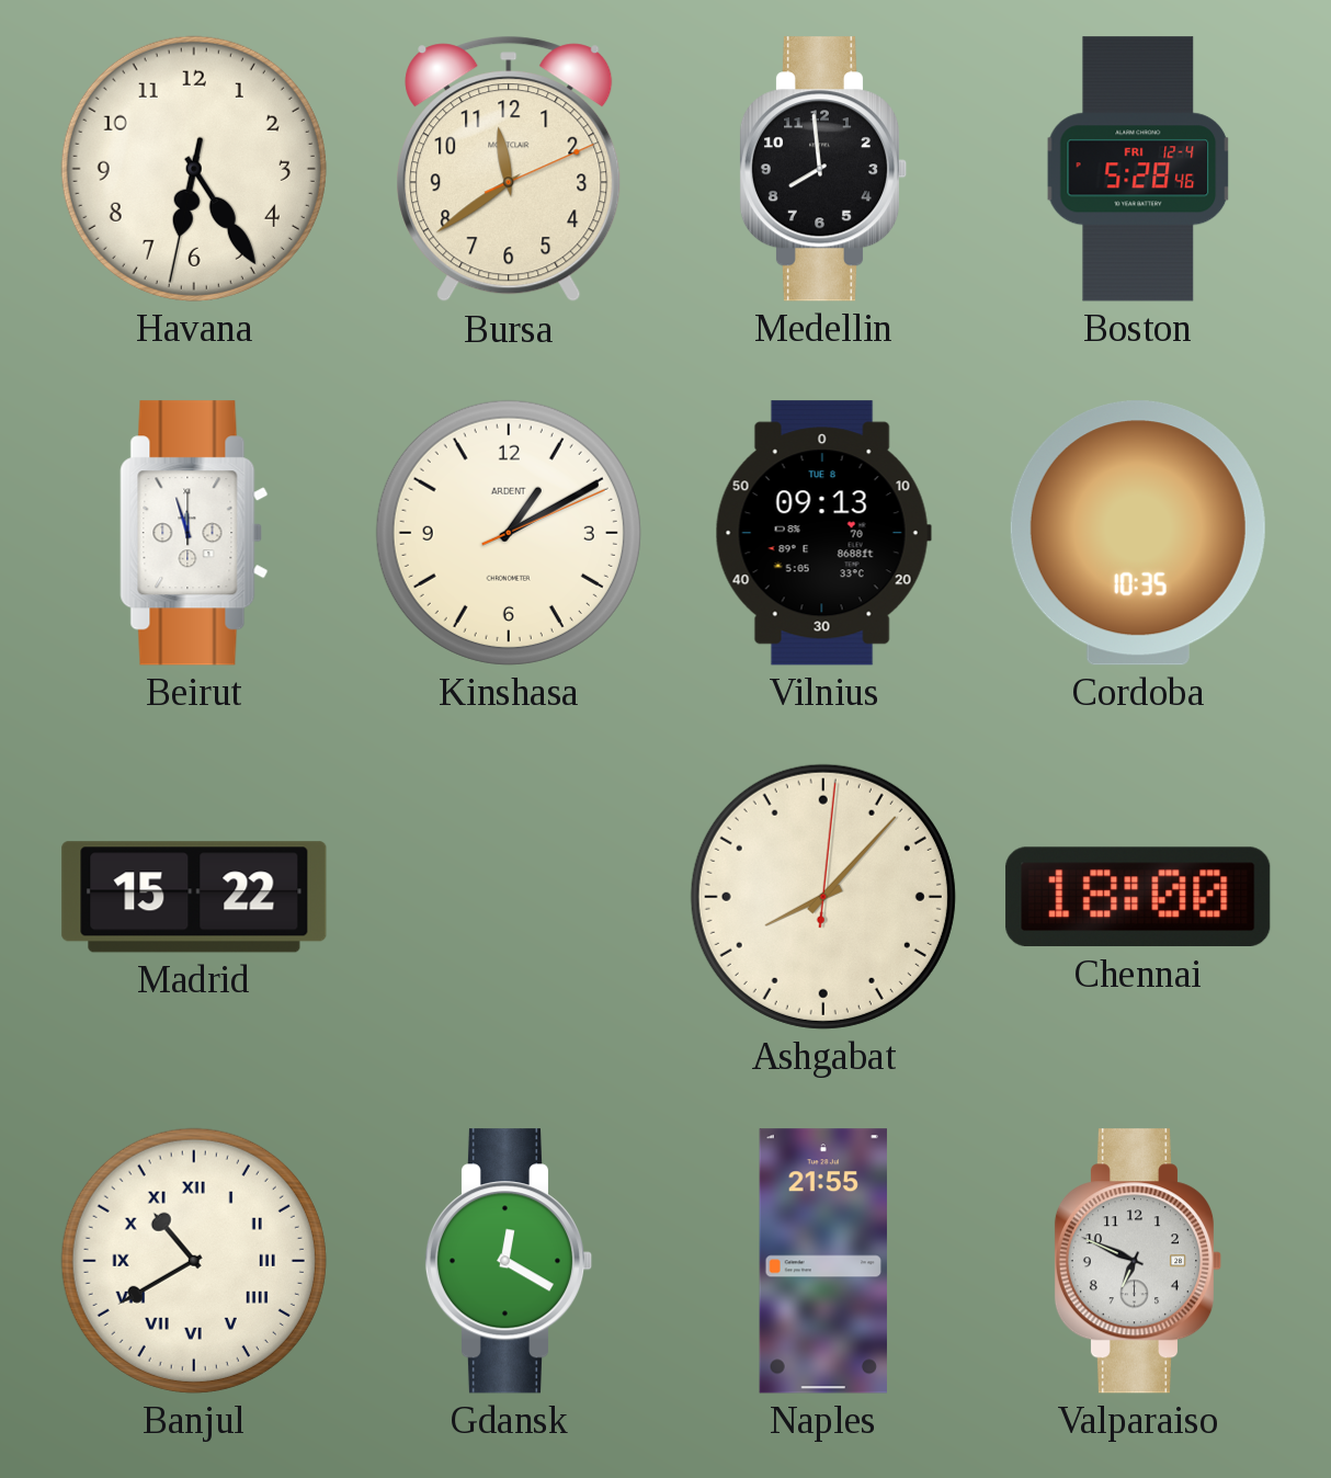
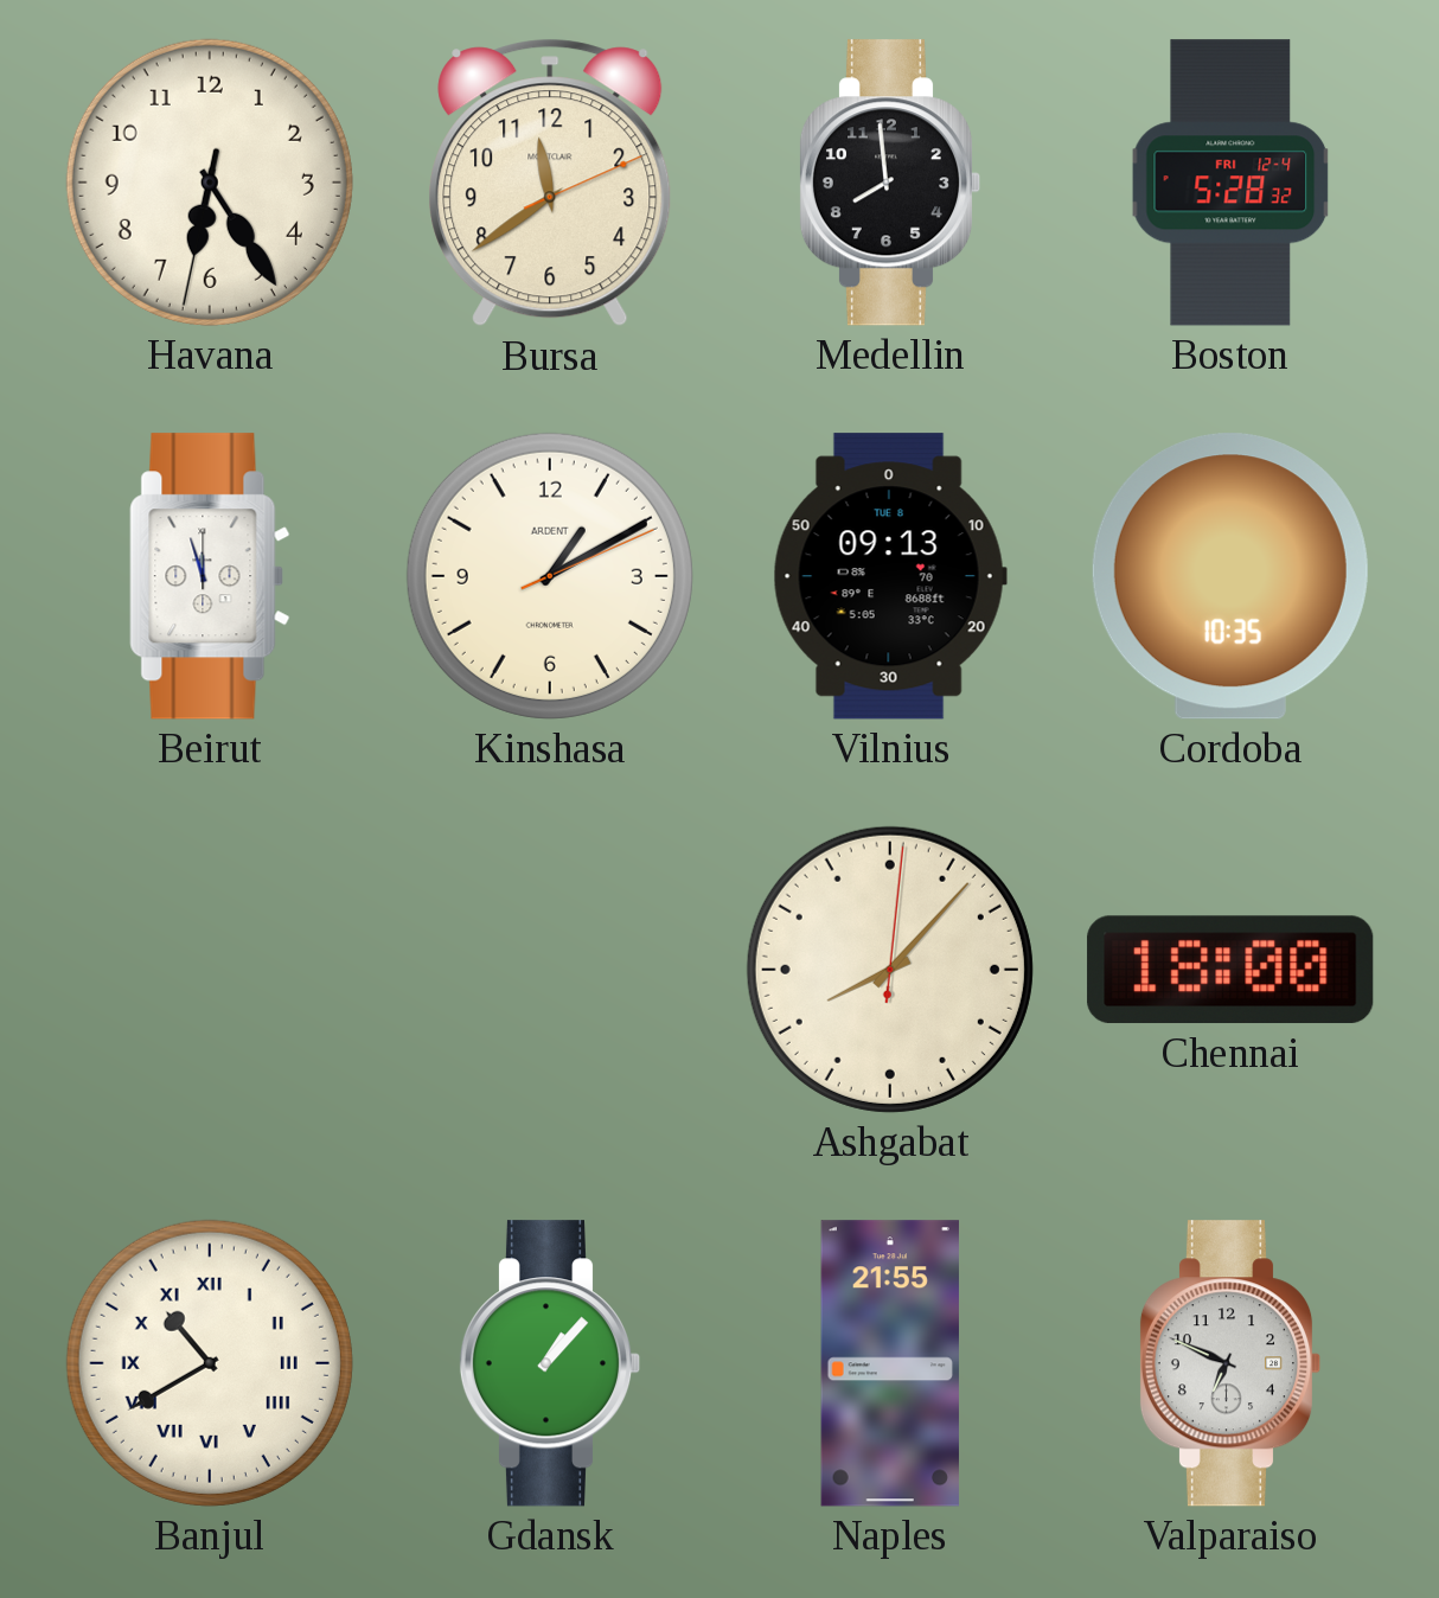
Boston: 5:28:46 -> 5:28:32
Madrid: 15:22 -> none
Gdansk: 12:20 -> 1:07
